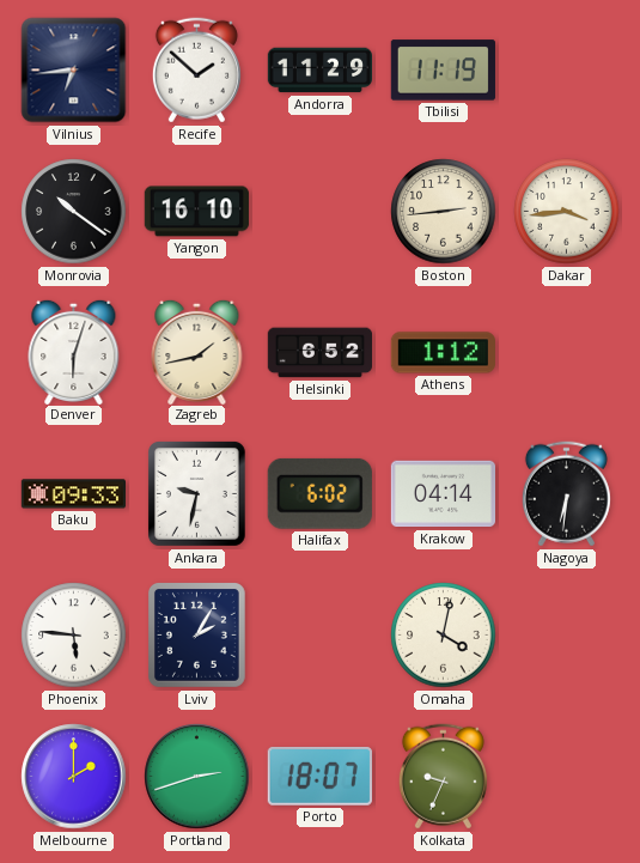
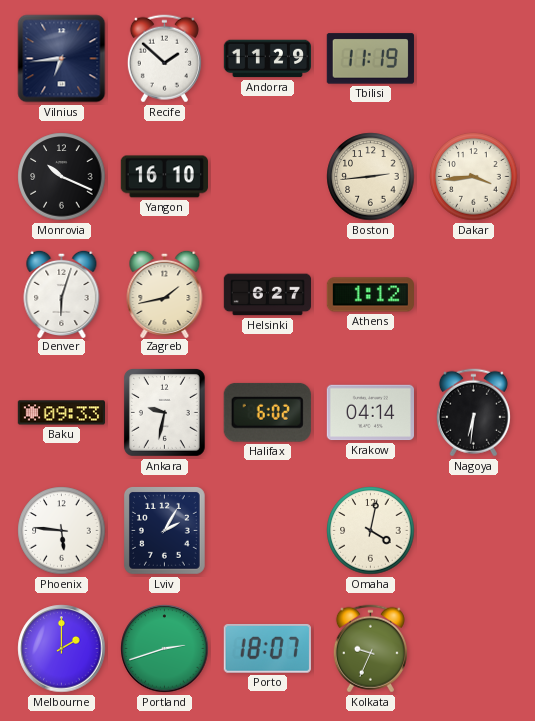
Monrovia: 10:21 -> 10:19
Helsinki: 6:52 -> 6:27
